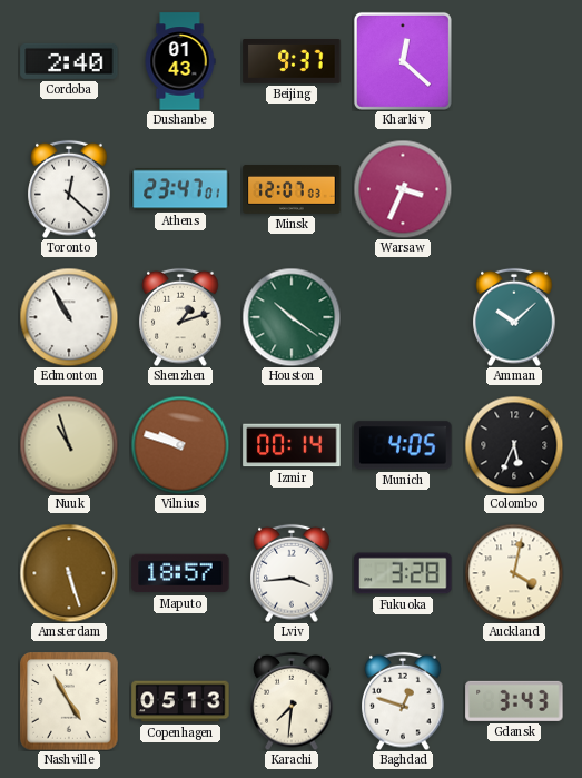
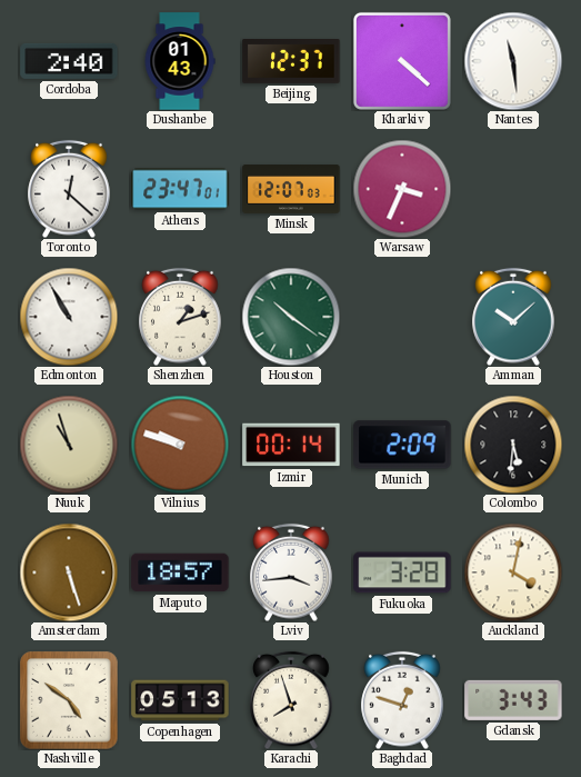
Beijing: 9:37 -> 12:37
Kharkiv: 12:22 -> 4:22
Nantes: none -> 11:29
Munich: 4:05 -> 2:09
Colombo: 5:34 -> 5:31
Nashville: 4:55 -> 4:51
Karachi: 7:31 -> 7:57
